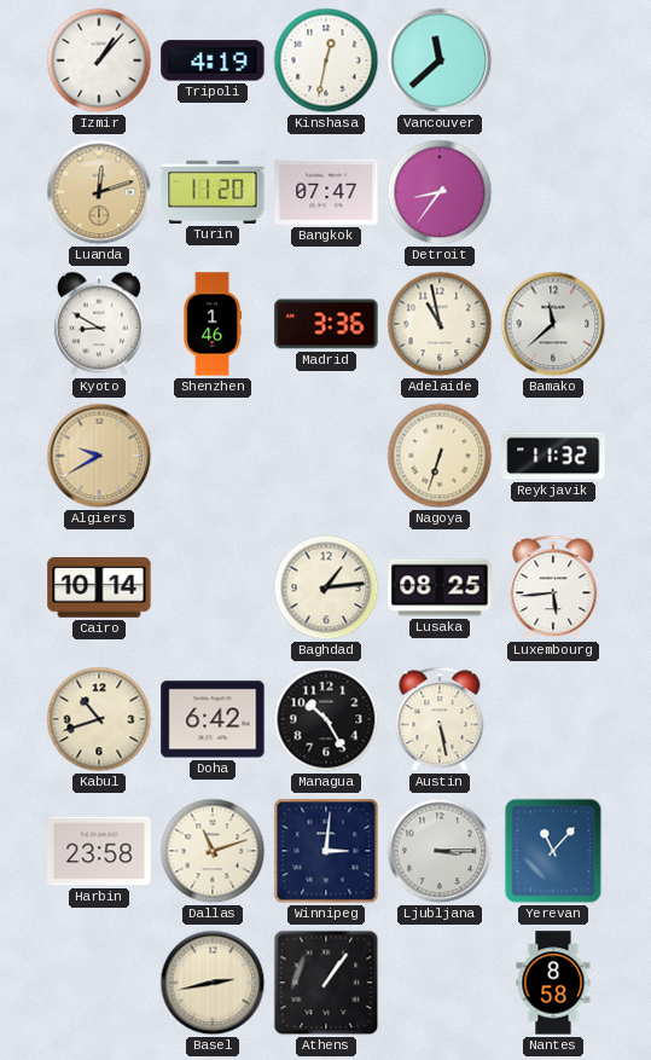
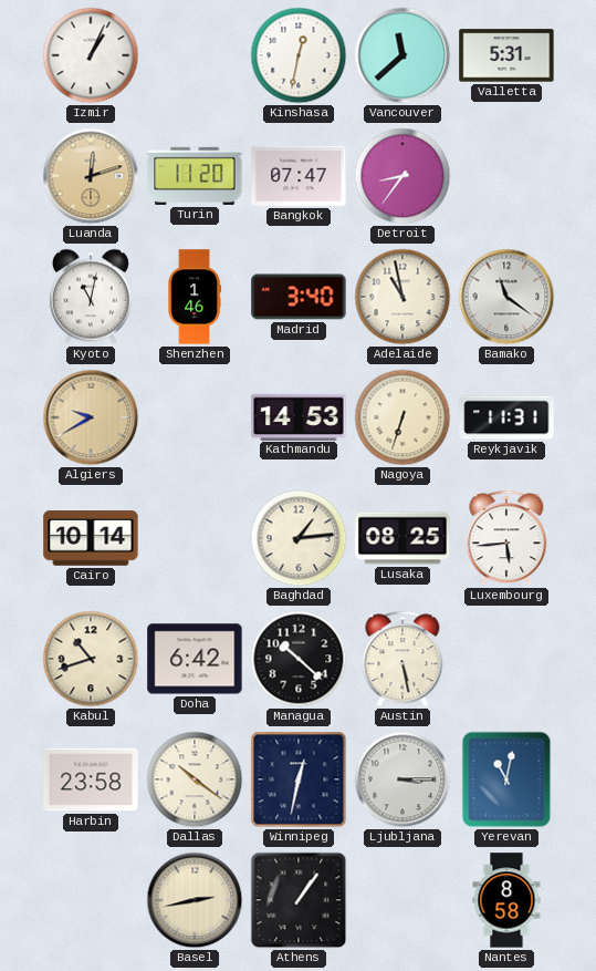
Izmir: 1:07 -> 1:04
Tripoli: 4:19 -> none
Valletta: none -> 5:31
Kyoto: 8:50 -> 11:02
Madrid: 3:36 -> 3:40
Bamako: 11:38 -> 11:21
Kathmandu: none -> 14:53
Reykjavik: 11:32 -> 11:31
Managua: 10:25 -> 10:22
Dallas: 11:12 -> 10:21
Winnipeg: 3:01 -> 12:32
Yerevan: 11:07 -> 11:02
